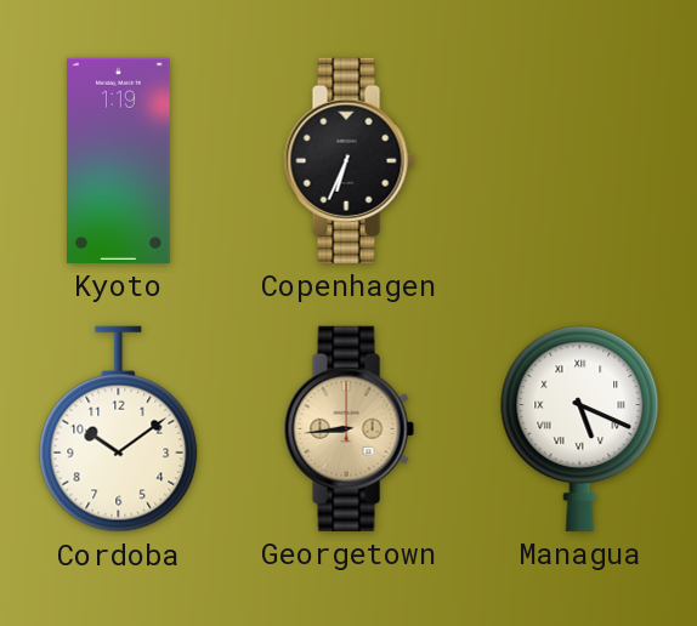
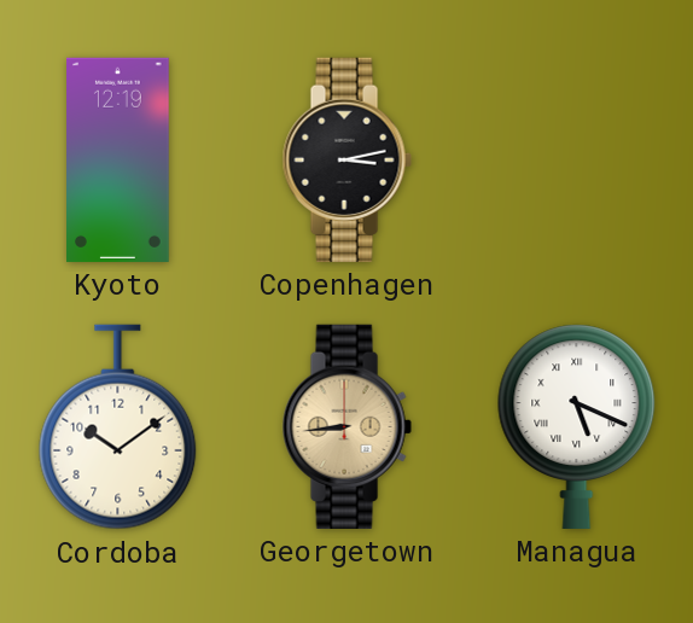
Kyoto: 1:19 -> 12:19
Copenhagen: 6:34 -> 3:13
